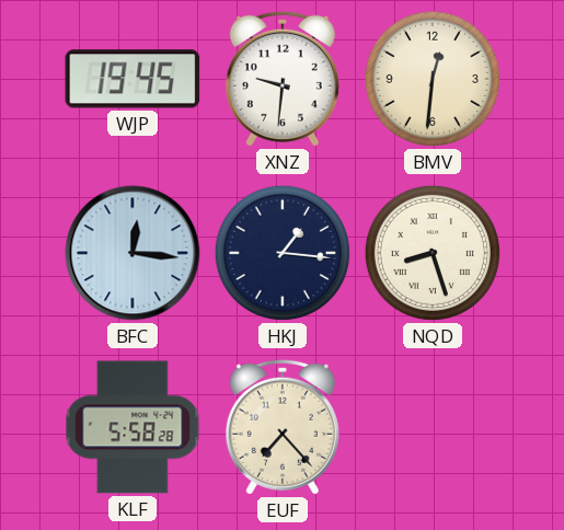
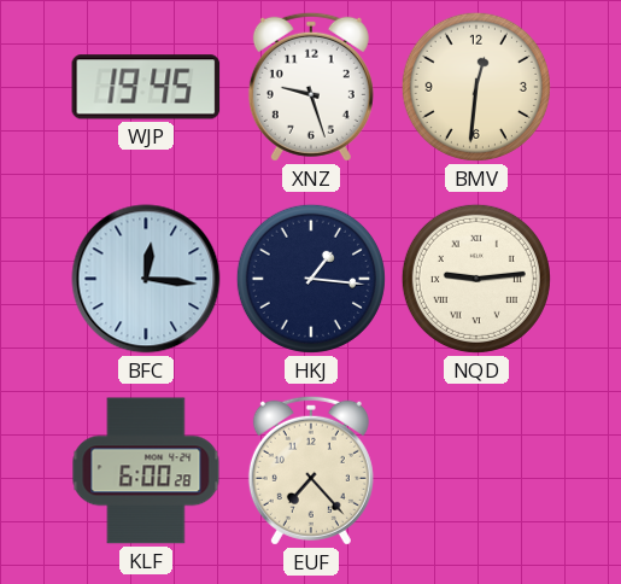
XNZ: 9:31 -> 9:27
NQD: 8:27 -> 9:14
KLF: 5:58 -> 6:00
